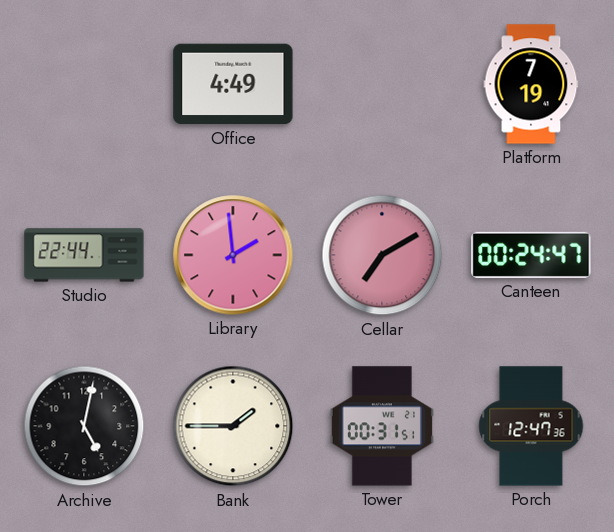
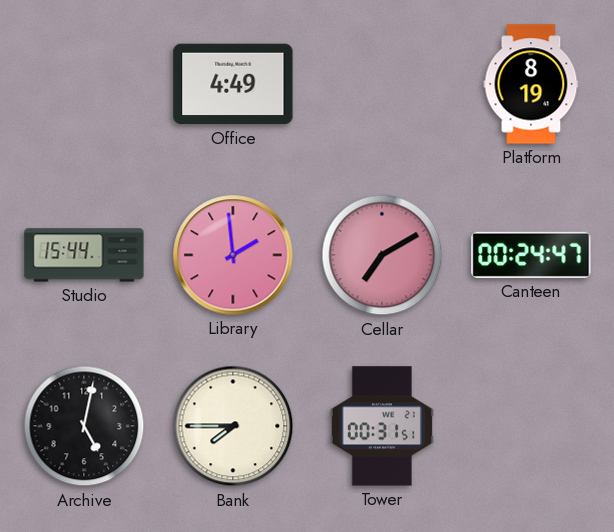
Platform: 7:19 -> 8:19
Studio: 22:44 -> 15:44
Bank: 1:45 -> 7:45
Porch: 12:47 -> none
